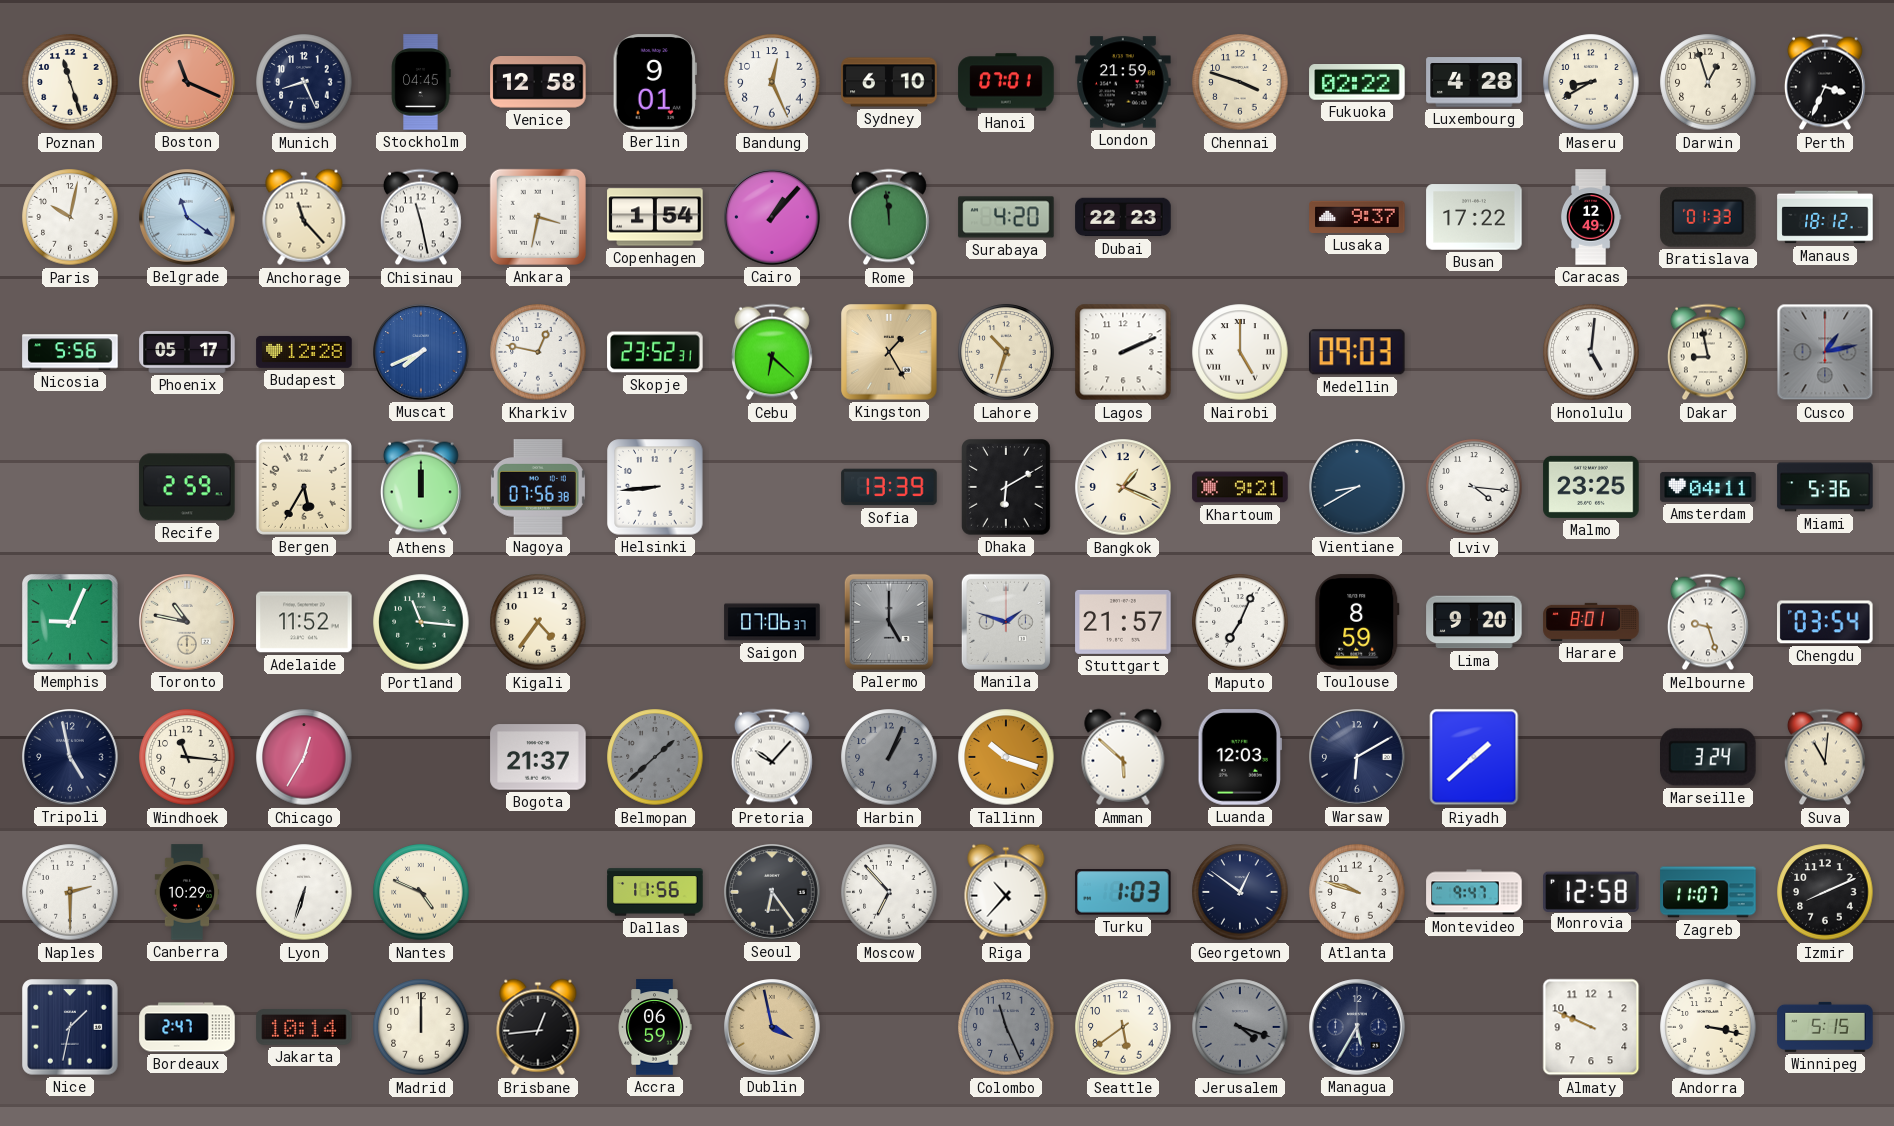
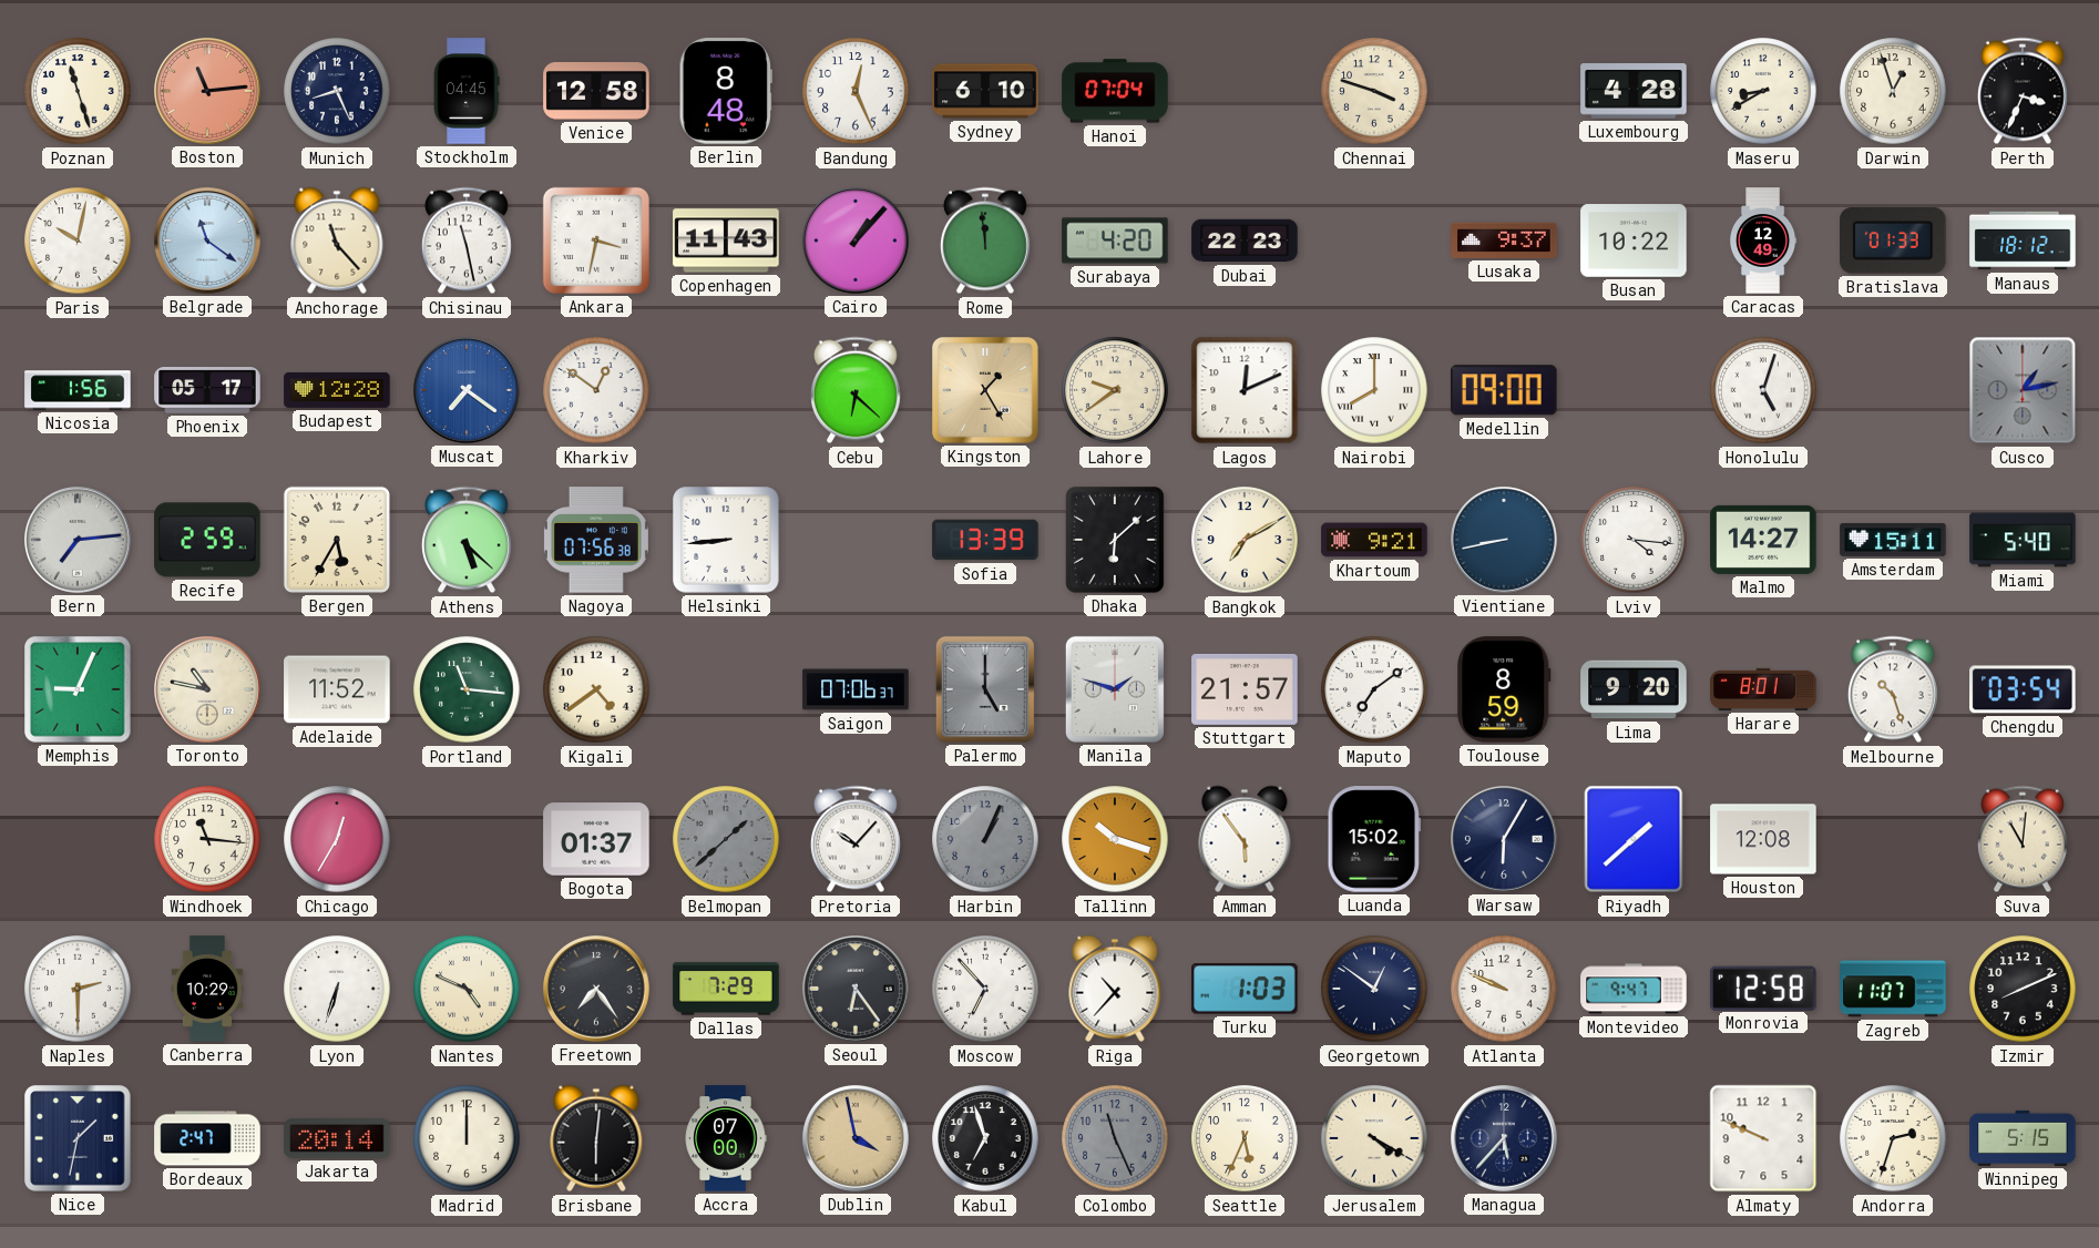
Boston: 11:19 -> 11:14
Berlin: 9:01 -> 8:48
Hanoi: 07:01 -> 07:04
London: 21:59 -> none
Fukuoka: 02:22 -> none
Copenhagen: 1:54 -> 11:43
Busan: 17:22 -> 10:22
Nicosia: 5:56 -> 1:56
Muscat: 7:41 -> 7:21
Kharkiv: 12:47 -> 12:51
Skopje: 23:52 -> none
Lahore: 10:33 -> 9:39
Lagos: 2:11 -> 12:11
Nairobi: 5:00 -> 8:00
Medellin: 09:03 -> 09:00
Honolulu: 5:01 -> 5:03
Dakar: 8:58 -> none
Bern: none -> 7:14
Athens: 12:00 -> 5:22
Dhaka: 6:10 -> 6:08
Bangkok: 1:19 -> 7:10
Vientiane: 8:40 -> 8:43
Malmo: 23:25 -> 14:27
Amsterdam: 04:11 -> 15:11
Miami: 5:36 -> 5:40
Kigali: 4:36 -> 4:39
Maputo: 7:04 -> 7:09
Melbourne: 9:27 -> 10:27
Tripoli: 4:58 -> none
Bogota: 21:37 -> 01:37
Amman: 5:52 -> 5:54
Luanda: 12:03 -> 15:02
Warsaw: 6:10 -> 6:05
Houston: none -> 12:08
Marseille: 3:24 -> none
Freetown: none -> 7:24
Dallas: 11:56 -> 7:29
Atlanta: 9:48 -> 9:49
Jakarta: 10:14 -> 20:14
Brisbane: 12:44 -> 6:01
Accra: 06:59 -> 07:00
Kabul: none -> 6:57
Seattle: 5:39 -> 5:34
Jerusalem: 4:18 -> 4:20
Jerusalem dial: grey -> cream
Managua: 5:35 -> 5:37
Andorra: 3:17 -> 2:33
